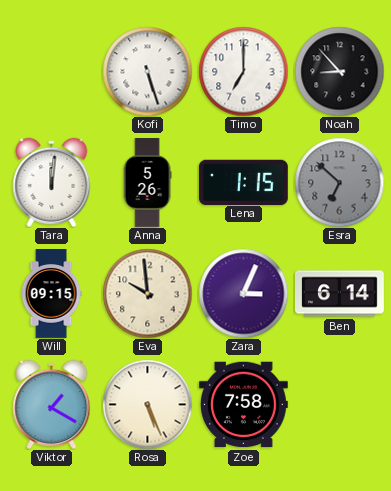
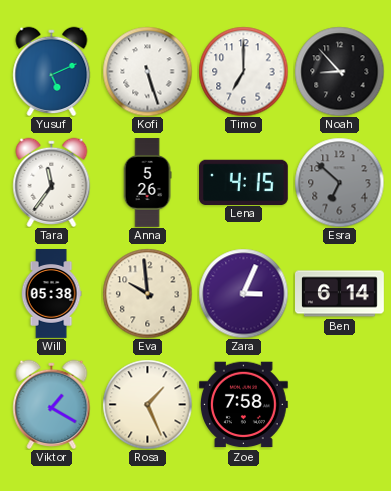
Yusuf: none -> 5:11
Tara: 12:01 -> 11:36
Lena: 1:15 -> 4:15
Will: 09:15 -> 05:38
Rosa: 5:26 -> 1:26
